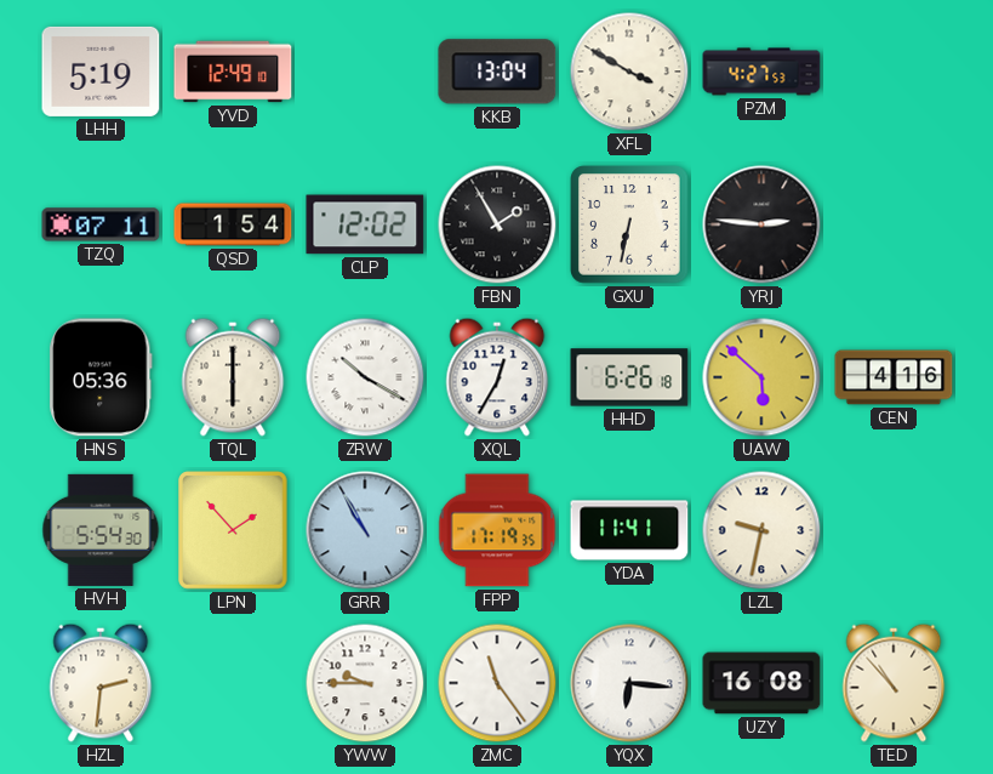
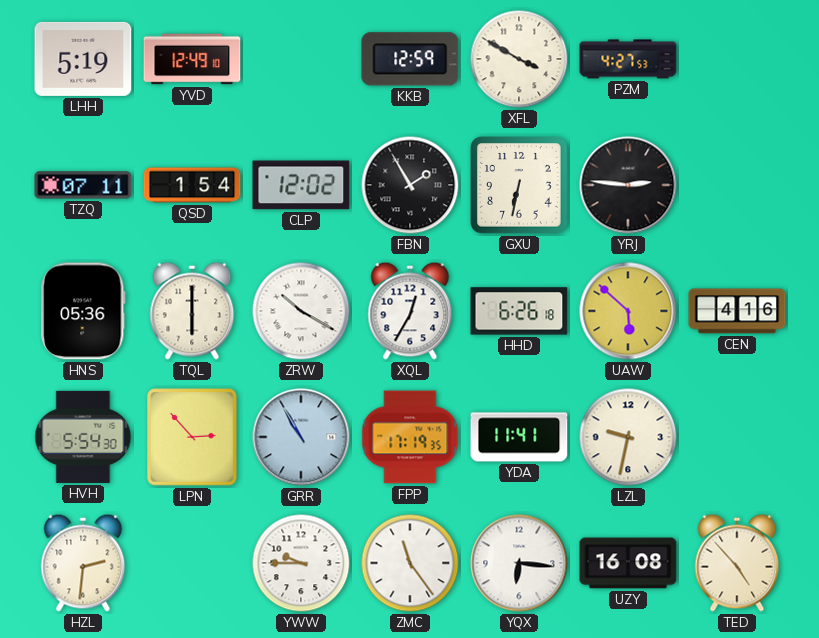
KKB: 13:04 -> 12:59
LPN: 1:53 -> 2:53
TED: 10:53 -> 4:53
